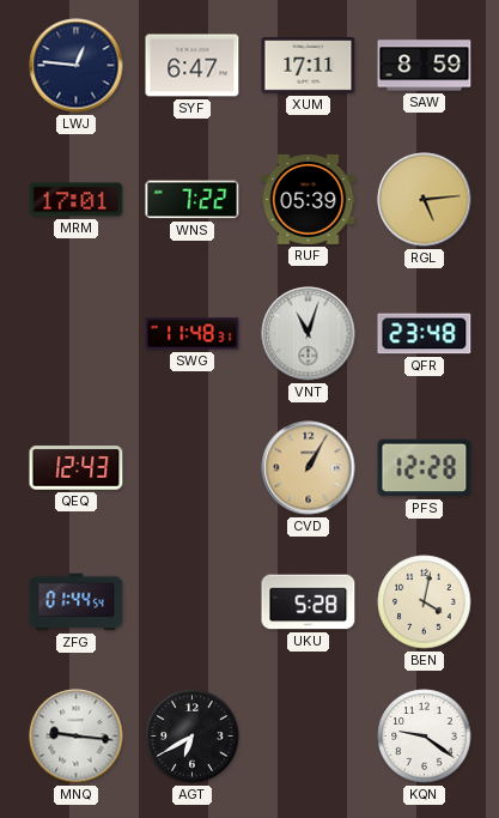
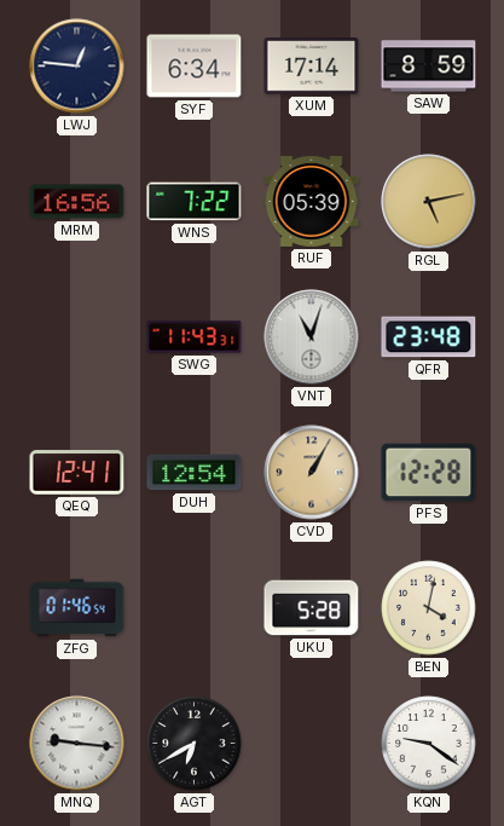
SYF: 6:47 -> 6:34
XUM: 17:11 -> 17:14
MRM: 17:01 -> 16:56
RGL: 5:14 -> 5:13
SWG: 11:48 -> 11:43
QEQ: 12:43 -> 12:41
DUH: none -> 12:54
ZFG: 01:44 -> 01:46
